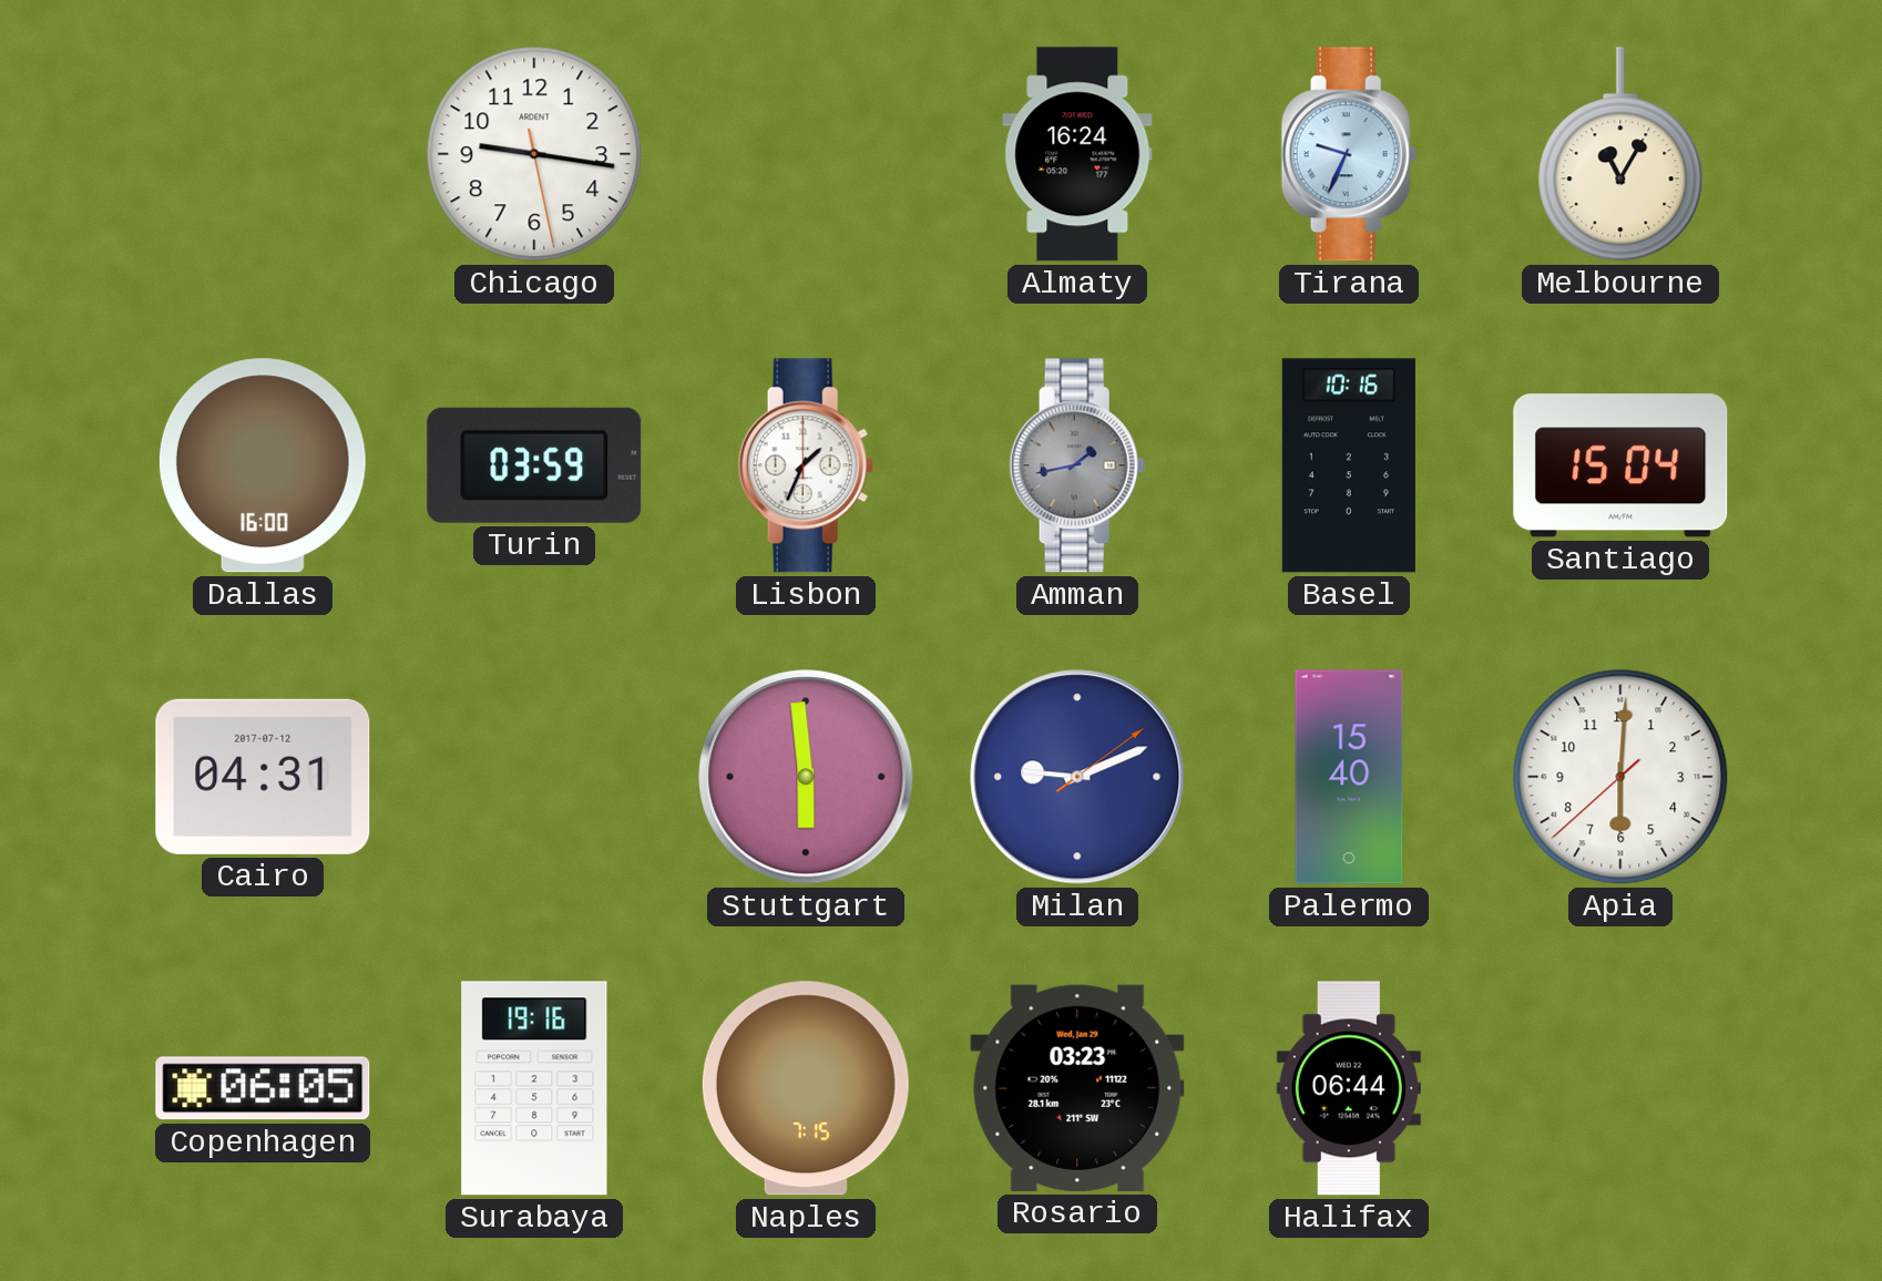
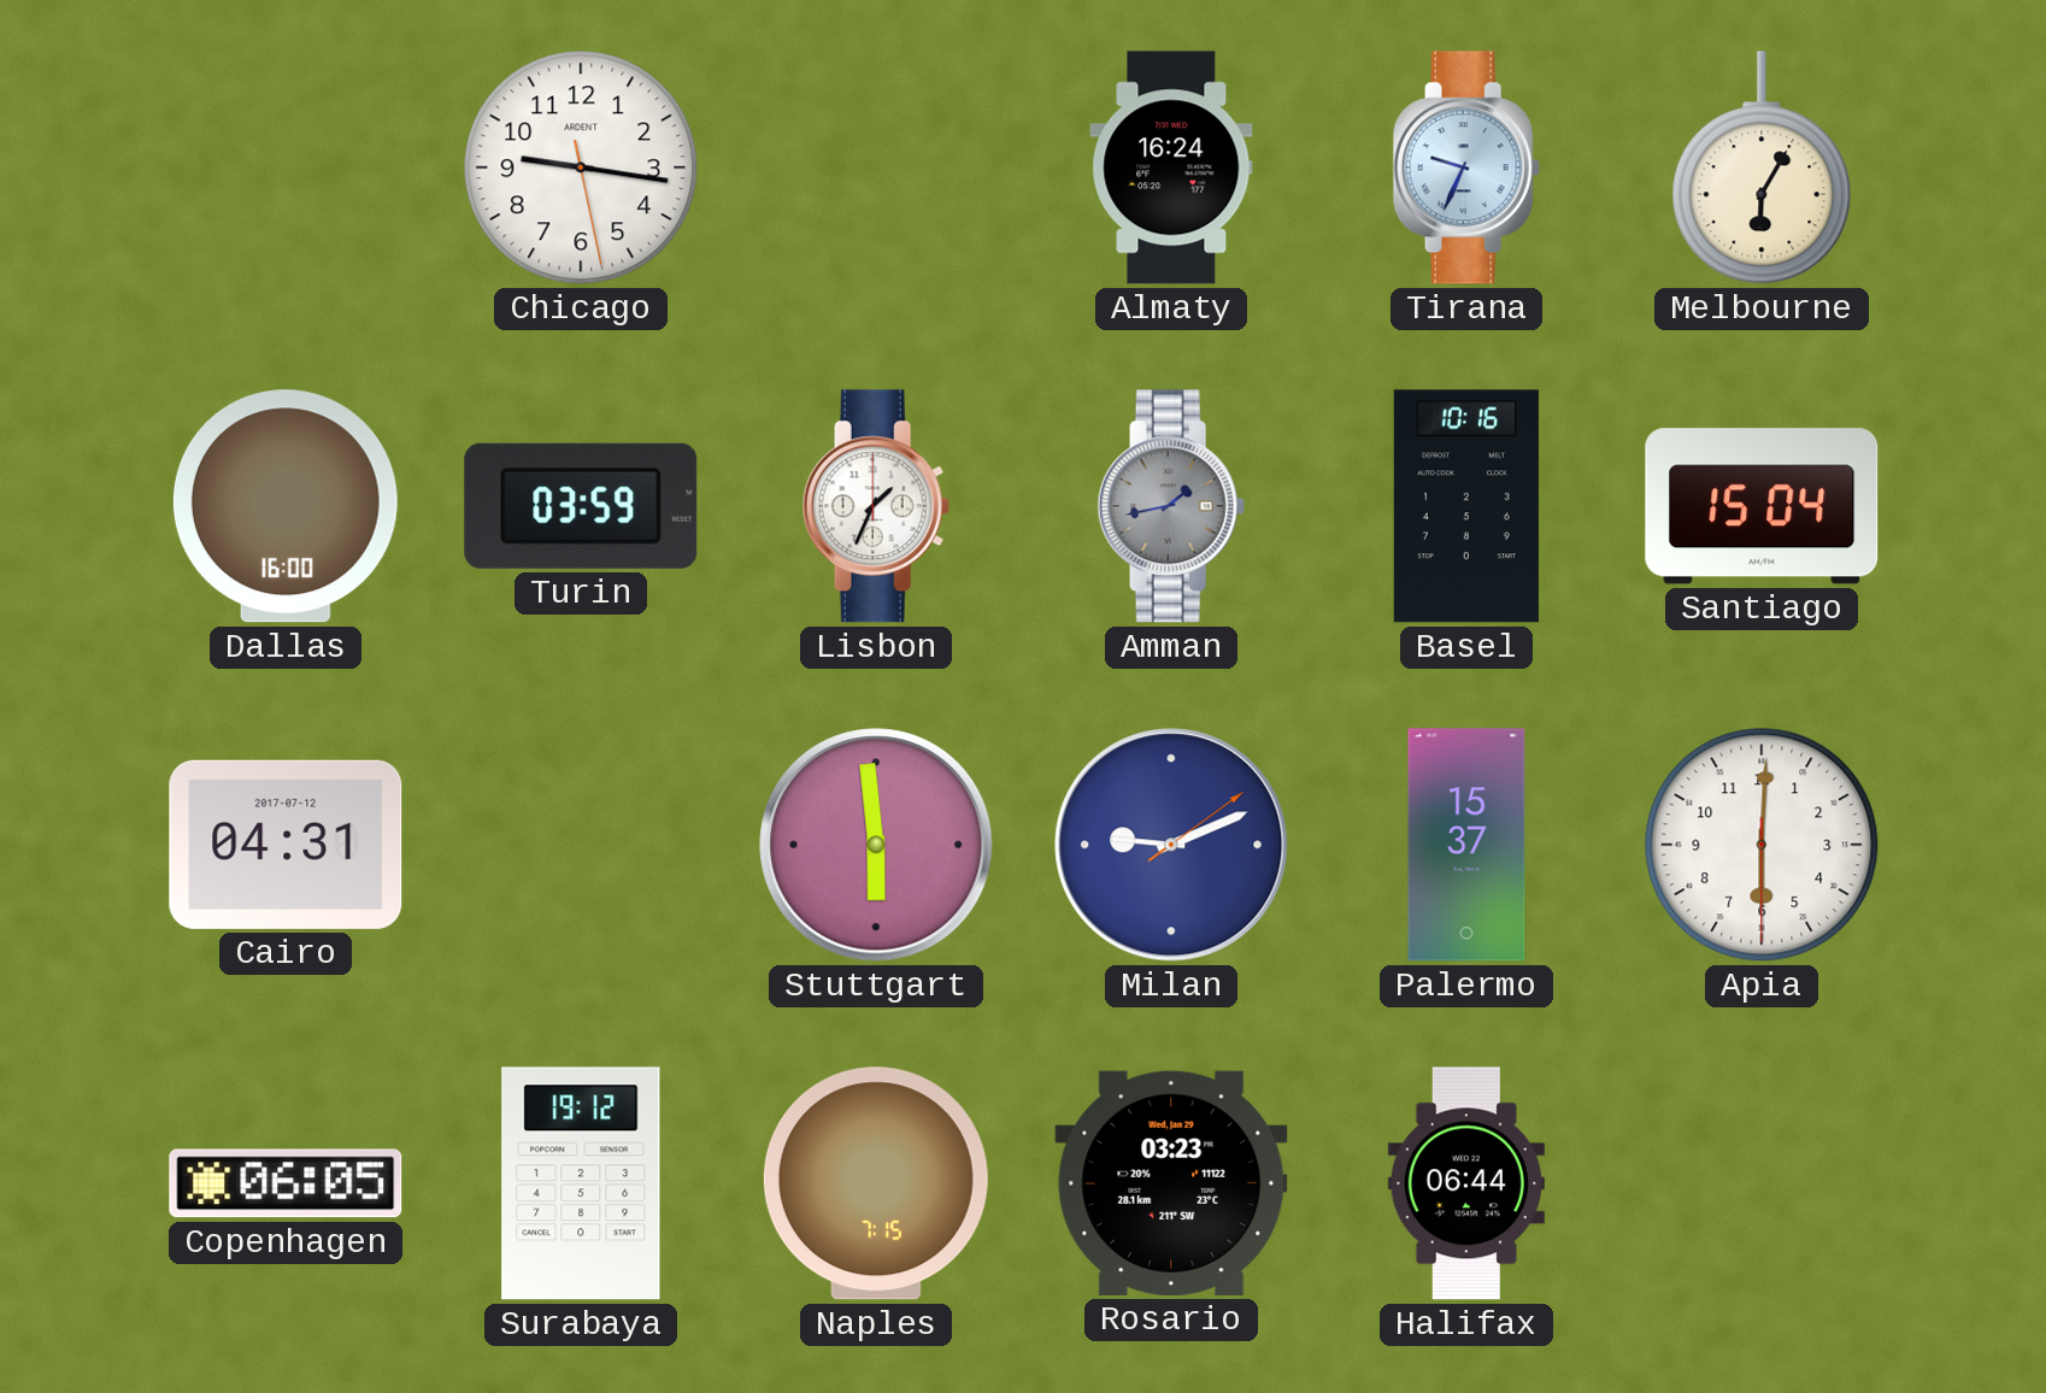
Melbourne: 11:05 -> 6:05
Palermo: 15:40 -> 15:37
Apia: 6:00:38 -> 6:00:30
Surabaya: 19:16 -> 19:12
